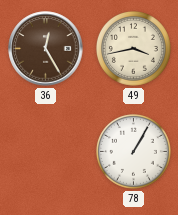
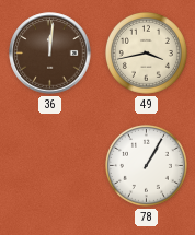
36: 12:25 -> 12:01
